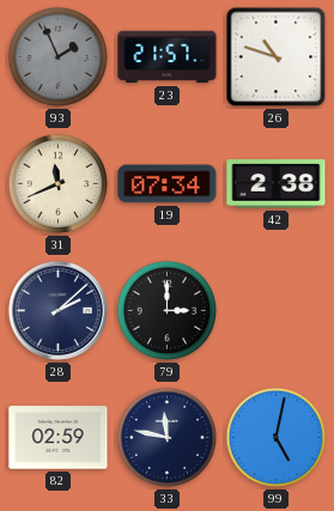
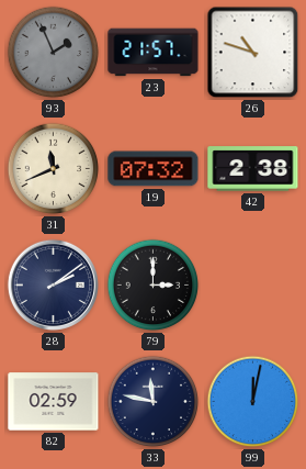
19: 07:34 -> 07:32
28: 2:08 -> 2:09
99: 5:02 -> 12:02
